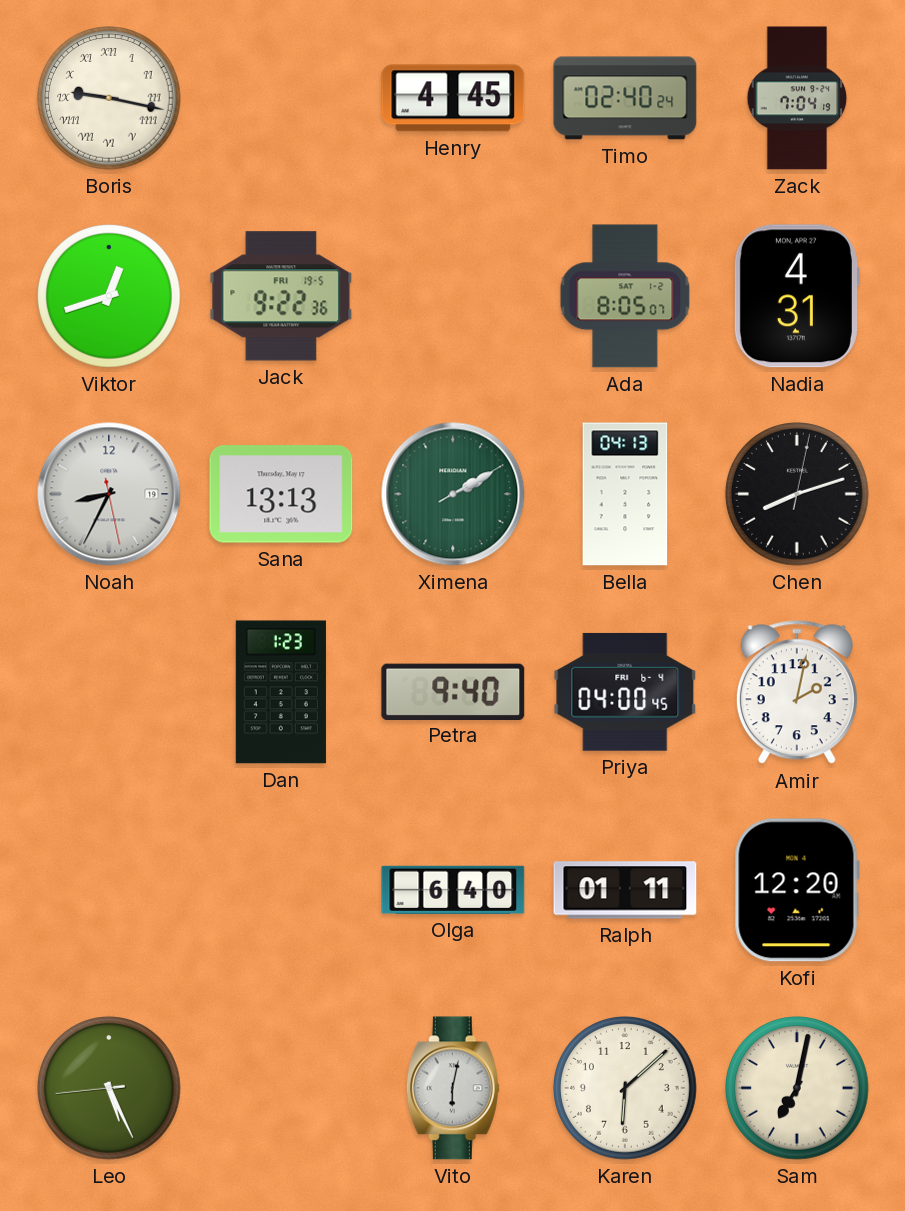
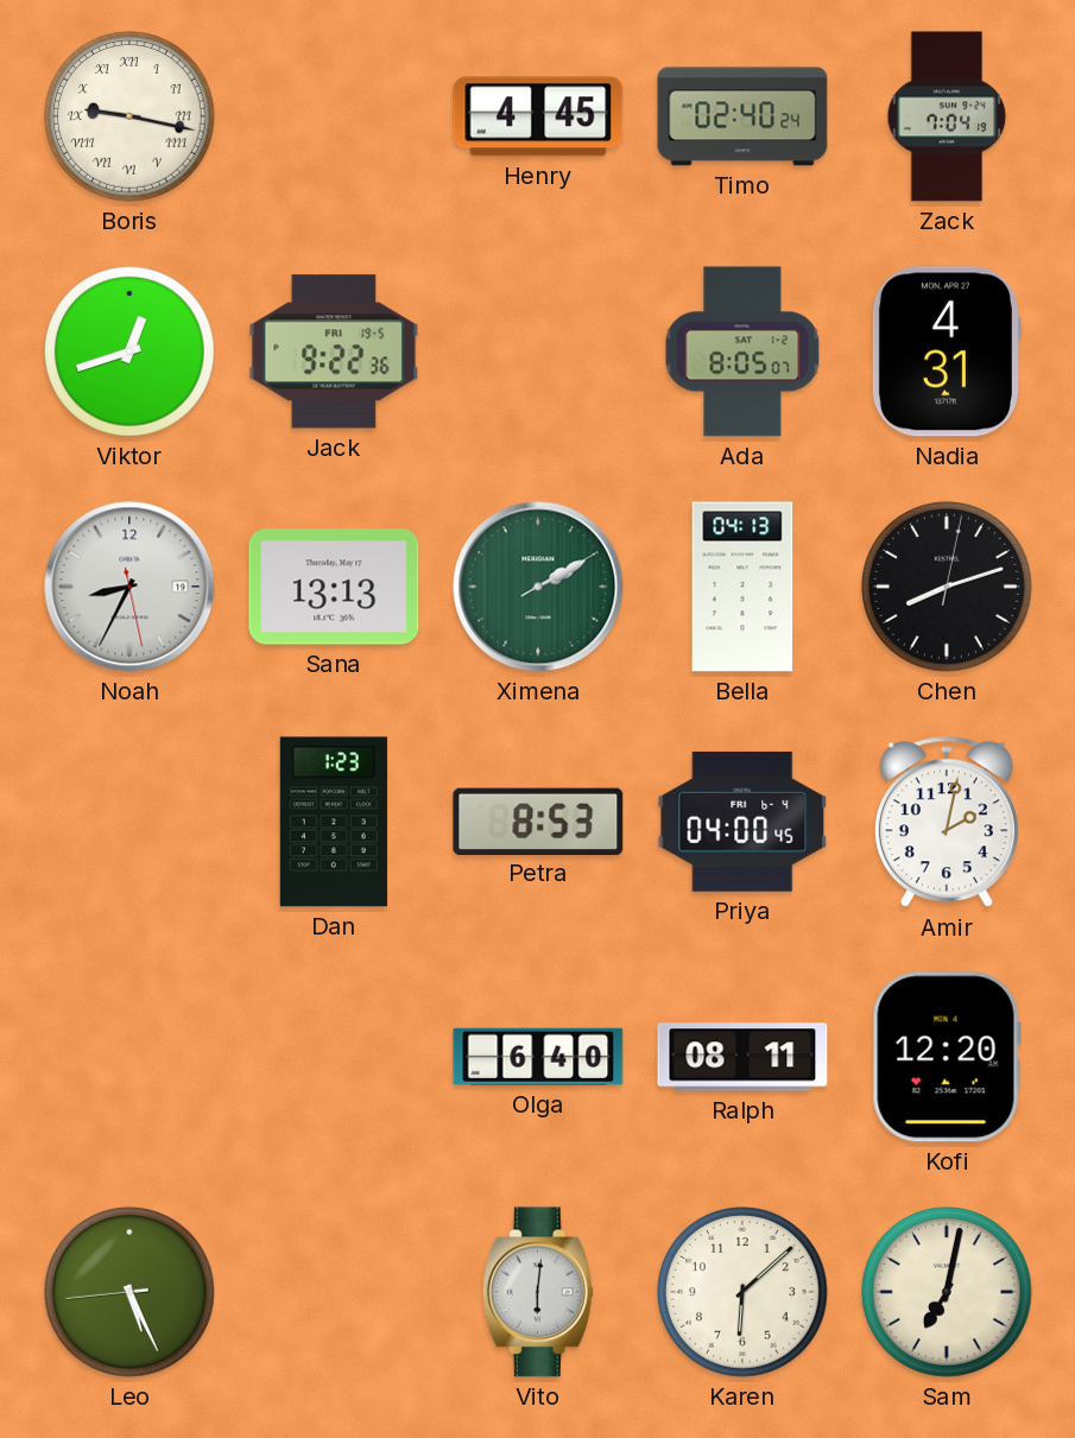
Petra: 9:40 -> 8:53
Ralph: 01:11 -> 08:11
Vito: 6:02 -> 6:01
